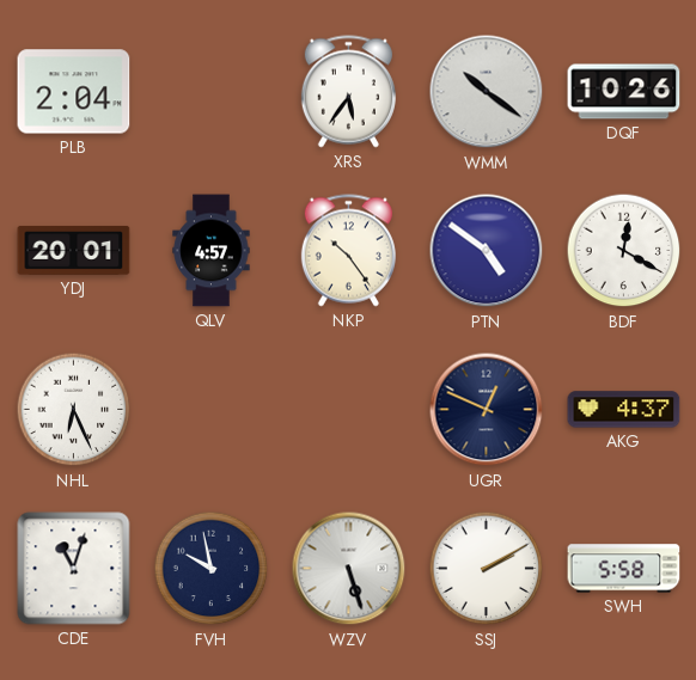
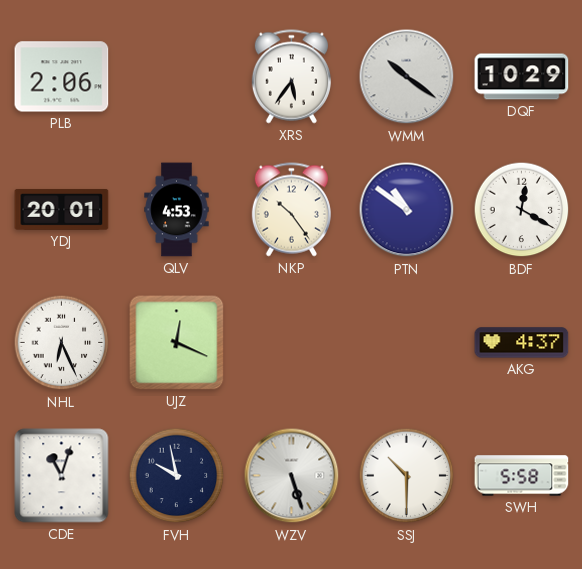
PLB: 2:04 -> 2:06
DQF: 10:26 -> 10:29
QLV: 4:57 -> 4:53
PTN: 4:51 -> 10:51
UJZ: none -> 12:19
UGR: 12:49 -> none
SSJ: 2:10 -> 10:30
